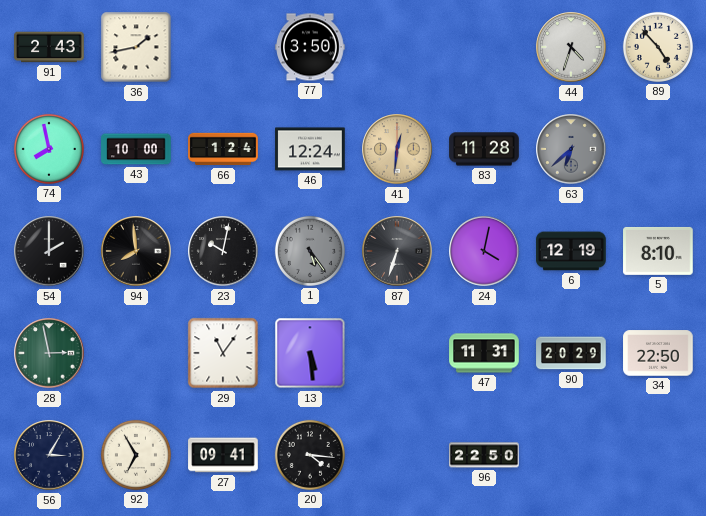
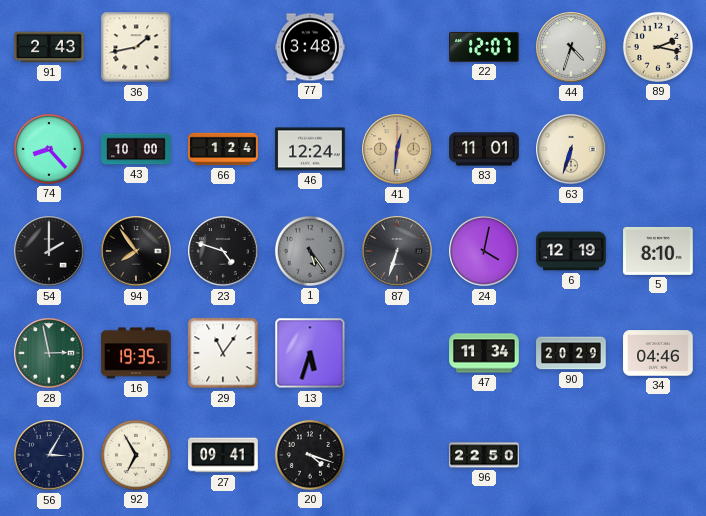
77: 3:50 -> 3:48
22: none -> 12:07
89: 4:53 -> 2:17
74: 7:58 -> 8:23
83: 11:28 -> 11:01
63: 6:38 -> 6:33
63 dial: grey -> cream
94: 7:59 -> 7:54
23: 10:02 -> 4:48
16: none -> 19:35
13: 5:29 -> 5:33
47: 11:31 -> 11:34
34: 22:50 -> 04:46
20: 4:16 -> 4:18
